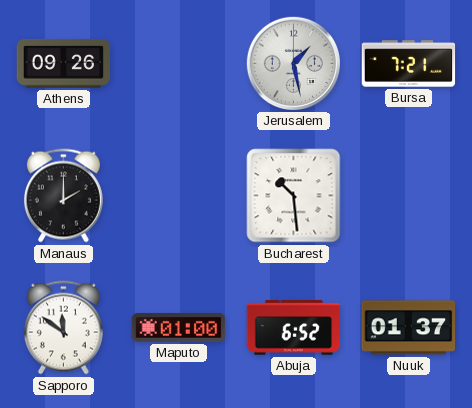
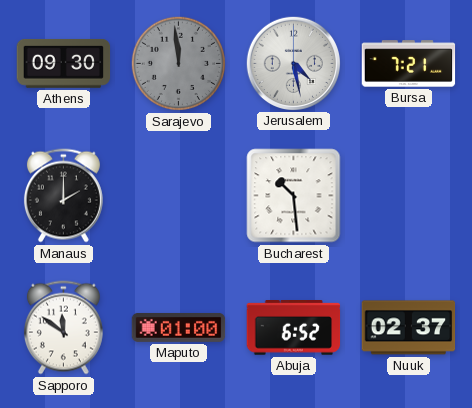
Athens: 09:26 -> 09:30
Sarajevo: none -> 11:59
Jerusalem: 1:28 -> 4:28
Nuuk: 01:37 -> 02:37
